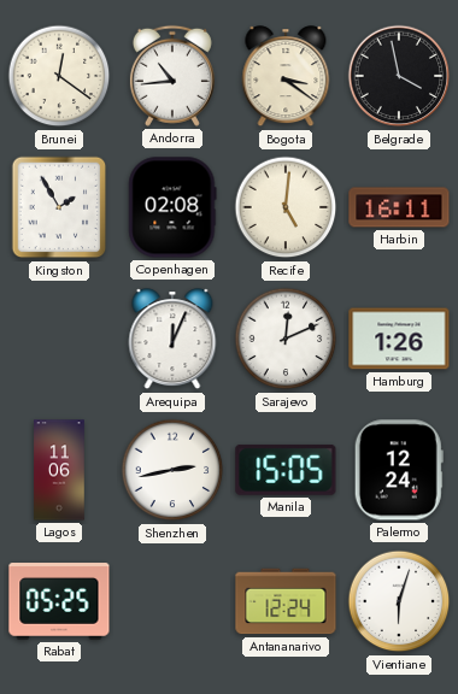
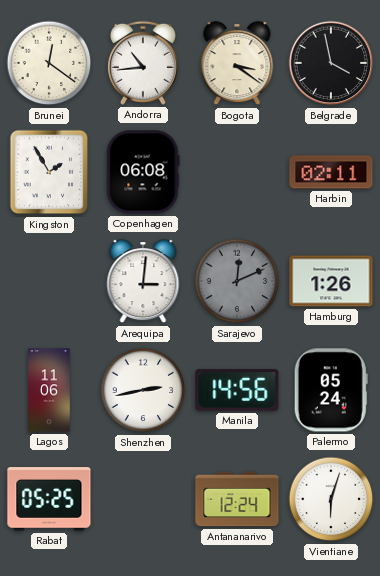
Copenhagen: 02:08 -> 06:08
Recife: 5:01 -> none
Harbin: 16:11 -> 02:11
Arequipa: 12:04 -> 3:01
Sarajevo dial: white -> grey
Manila: 15:05 -> 14:56
Palermo: 12:24 -> 05:24
